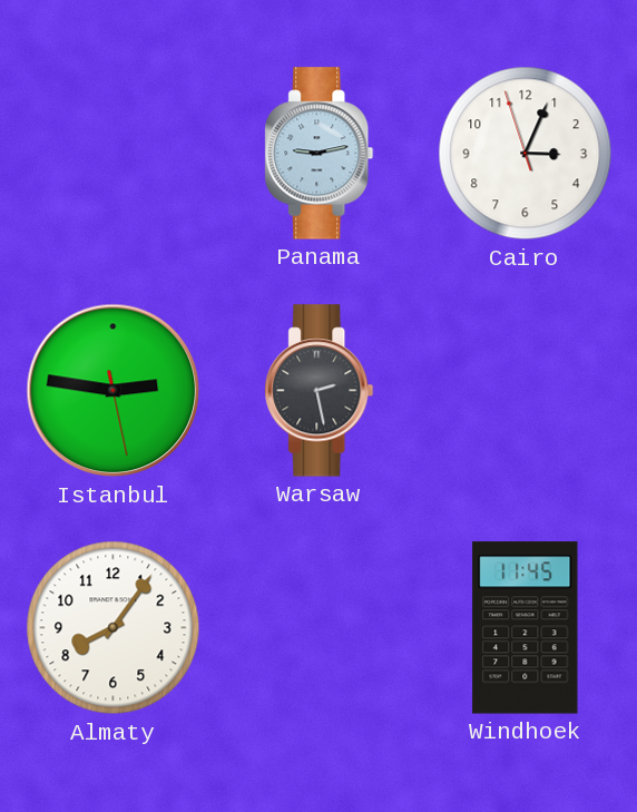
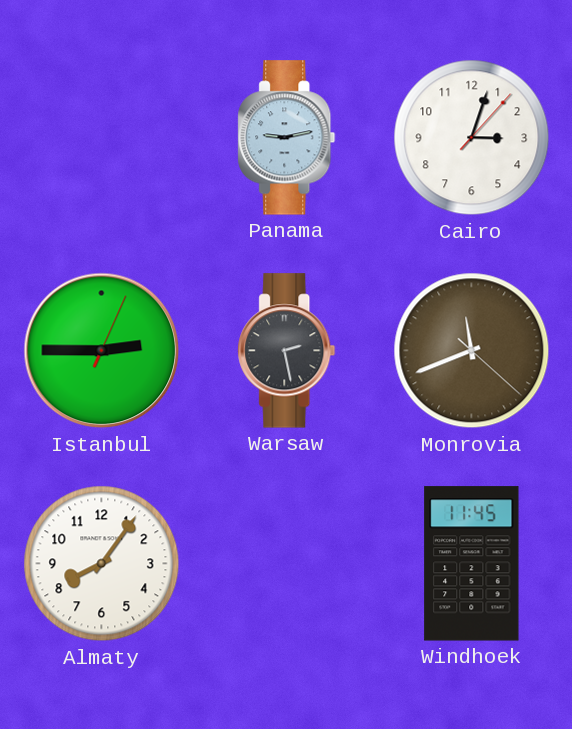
Cairo: 3:03:57 -> 3:03:07
Istanbul: 2:46 -> 2:45
Monrovia: none -> 11:41
